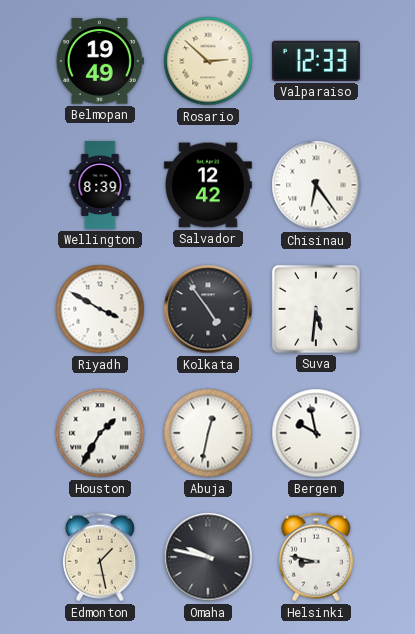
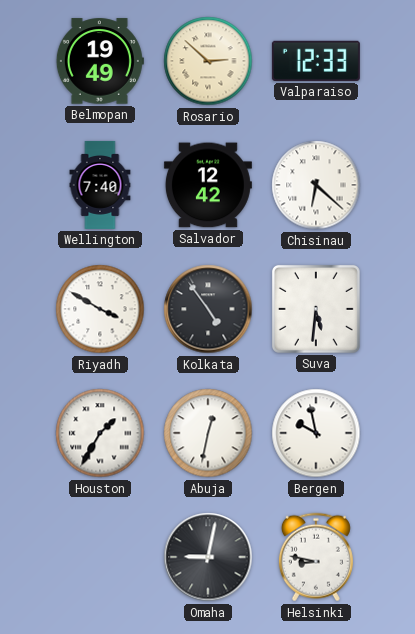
Wellington: 8:39 -> 7:40
Chisinau: 6:24 -> 6:22
Edmonton: 1:28 -> none
Omaha: 9:47 -> 9:02
